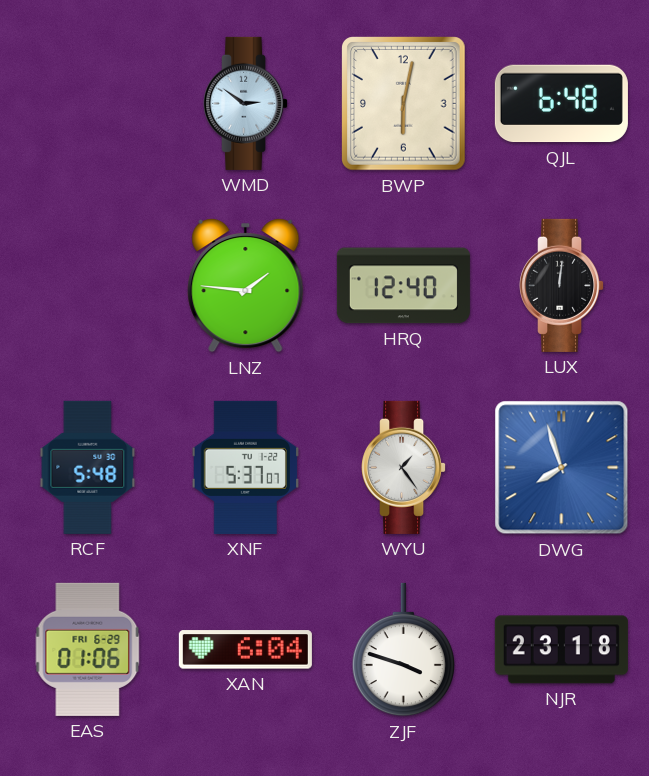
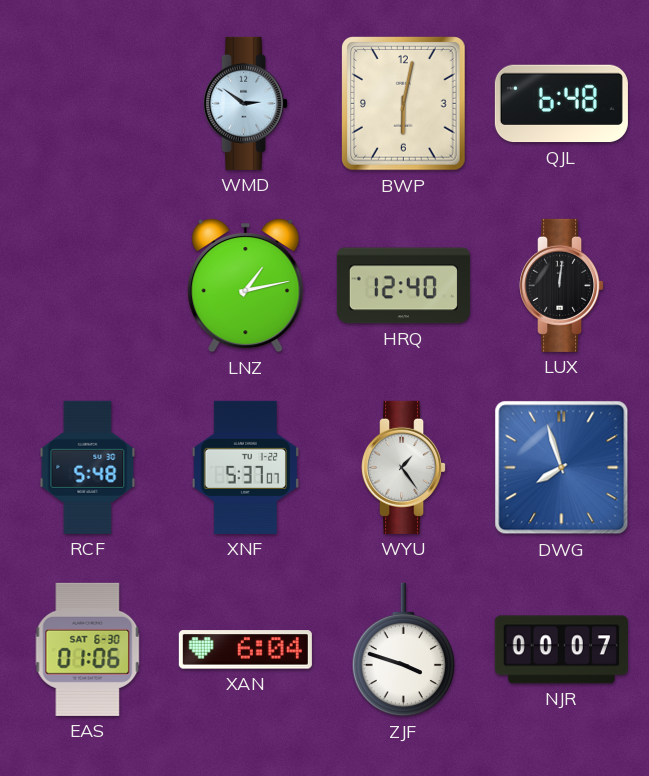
LNZ: 1:46 -> 1:13
EAS date: FRI 6-29 -> SAT 6-30
NJR: 23:18 -> 00:07
